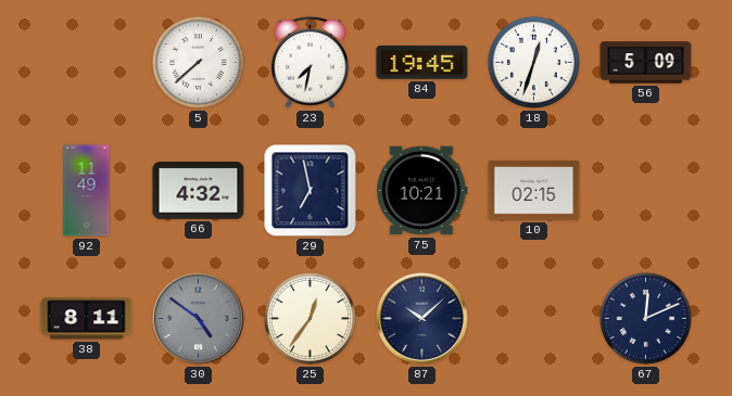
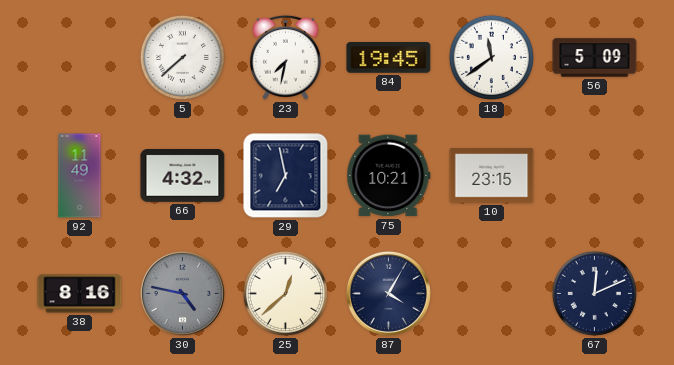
18: 12:33 -> 11:39
10: 02:15 -> 23:15
38: 8:11 -> 8:16
30: 4:51 -> 4:47
25: 12:36 -> 12:38
87: 10:08 -> 4:05
